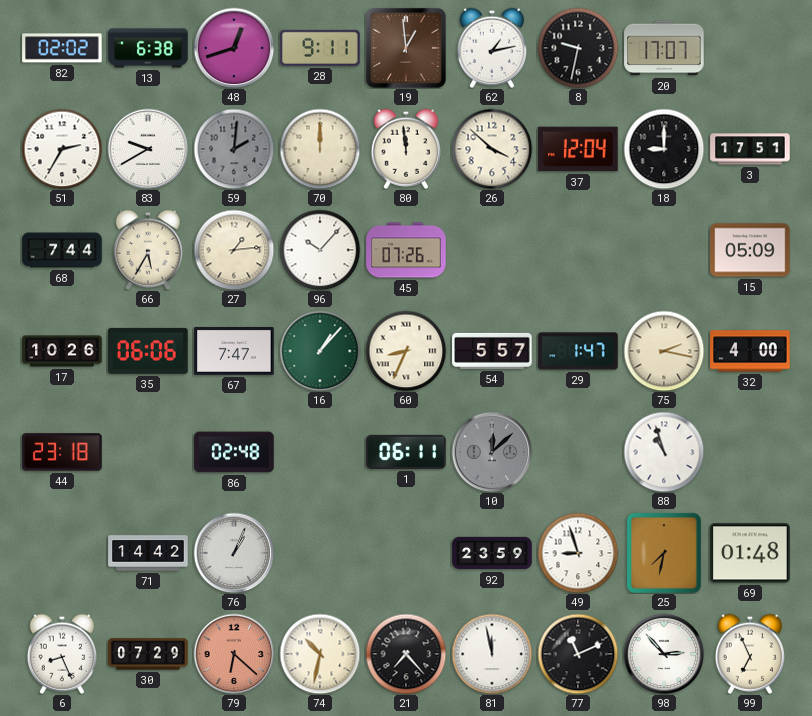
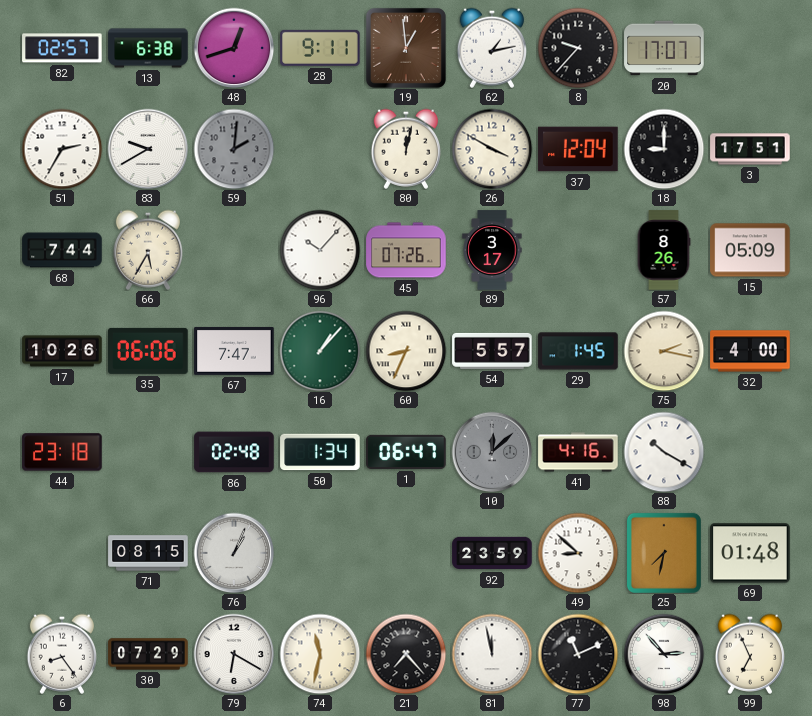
82: 02:02 -> 02:57
8: 9:32 -> 9:37
70: 12:00 -> none
80: 11:59 -> 12:02
26: 3:52 -> 3:50
27: 1:14 -> none
89: none -> 3:17
57: none -> 8:26
29: 1:47 -> 1:45
50: none -> 1:34
1: 06:11 -> 06:47
41: none -> 4:16
88: 10:57 -> 10:20
71: 14:42 -> 08:15
49: 8:57 -> 8:52
6: 8:26 -> 8:24
79: 6:22 -> 6:20
79 dial: salmon -> white
74: 10:32 -> 11:32
